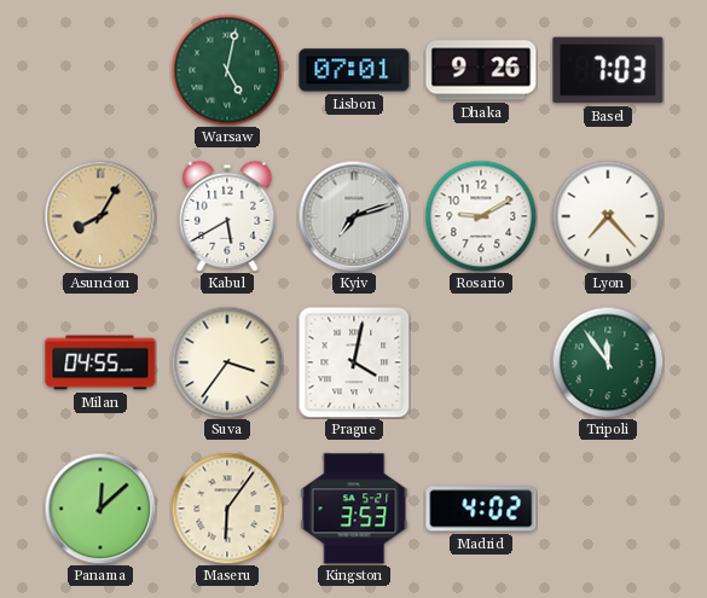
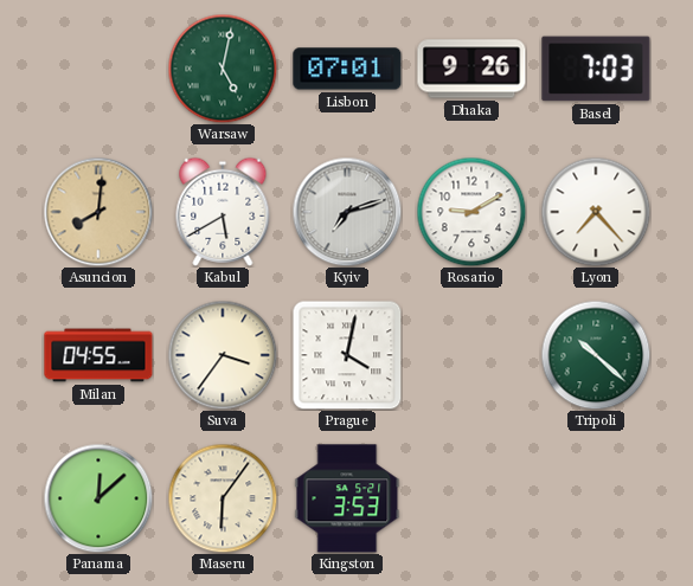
Asuncion: 8:05 -> 8:01
Tripoli: 11:54 -> 10:22
Madrid: 4:02 -> none
